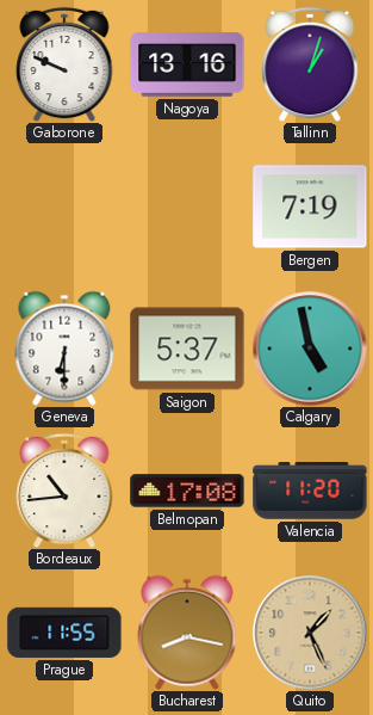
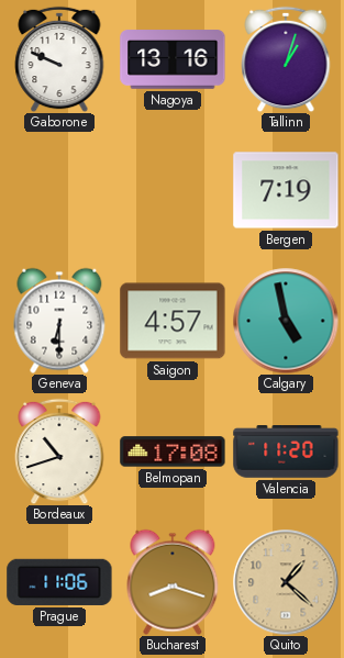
Saigon: 5:37 -> 4:57
Bordeaux: 10:44 -> 10:42
Prague: 11:55 -> 11:06
Bucharest: 8:17 -> 8:18
Quito: 1:26 -> 1:22
